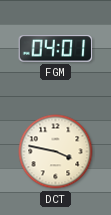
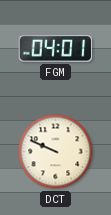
DCT: 3:47 -> 9:49
